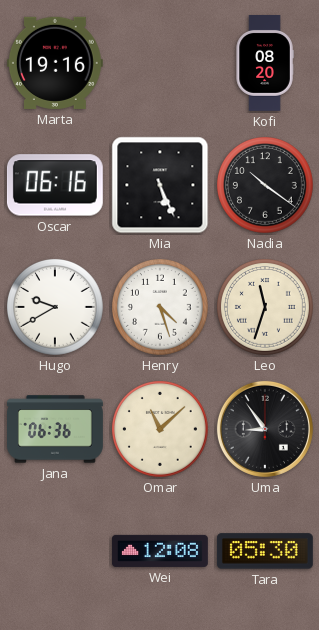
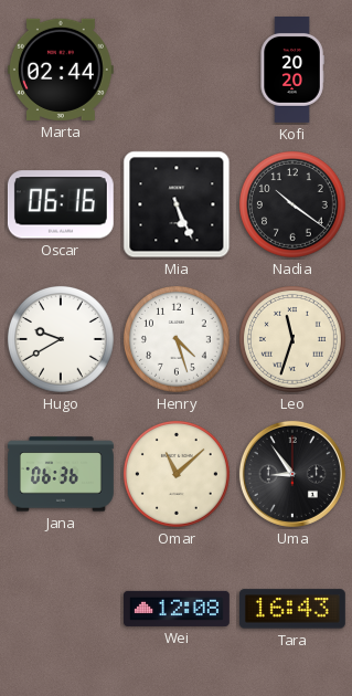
Marta: 19:16 -> 02:44
Kofi: 08:20 -> 20:20
Tara: 05:30 -> 16:43
